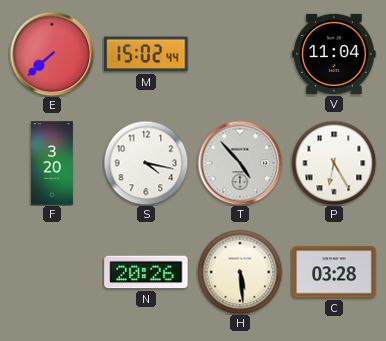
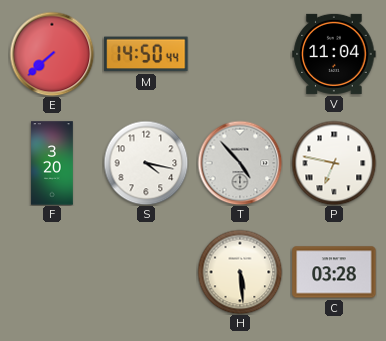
M: 15:02 -> 14:50
P: 6:25 -> 6:47
N: 20:26 -> none
